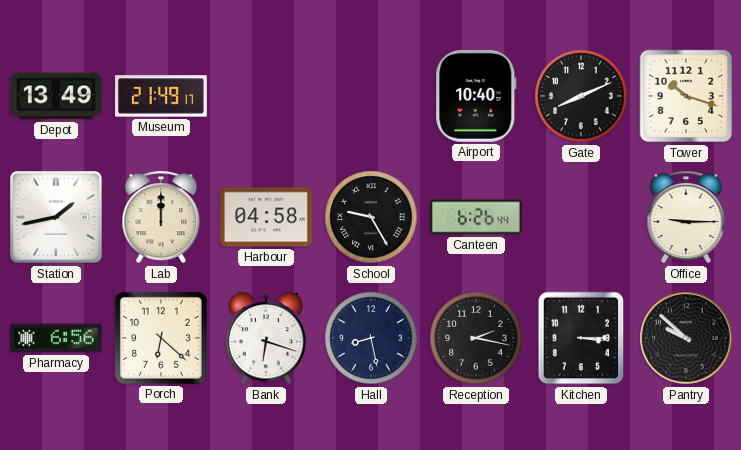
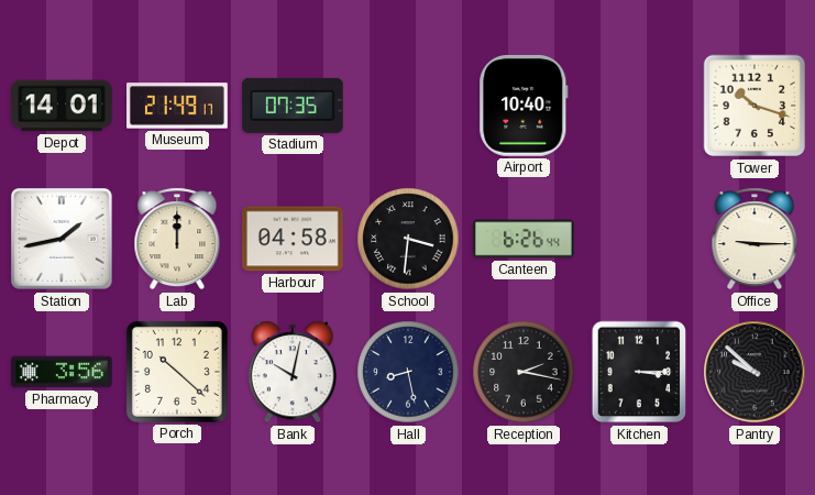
Depot: 13:49 -> 14:01
Stadium: none -> 07:35
Gate: 8:11 -> none
School: 9:25 -> 3:31
Pharmacy: 6:56 -> 3:56
Porch: 6:22 -> 10:22
Bank: 6:18 -> 10:02
